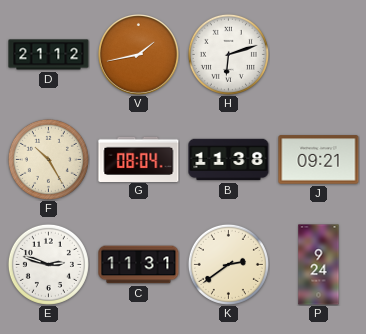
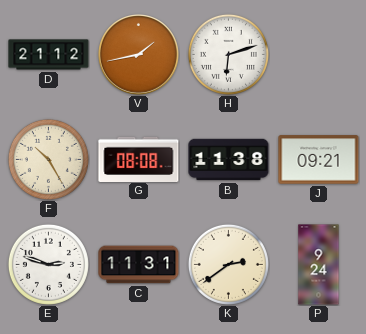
G: 08:04 -> 08:08
